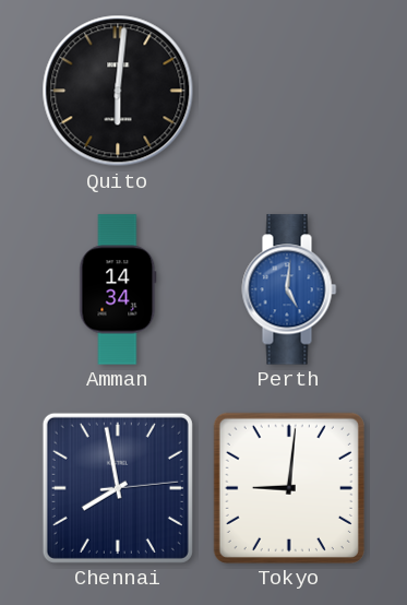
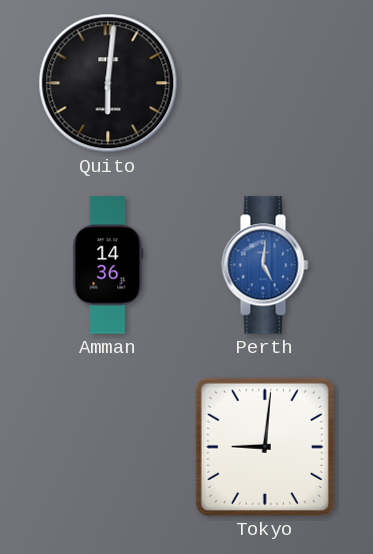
Amman: 14:34 -> 14:36
Chennai: 7:58 -> none
